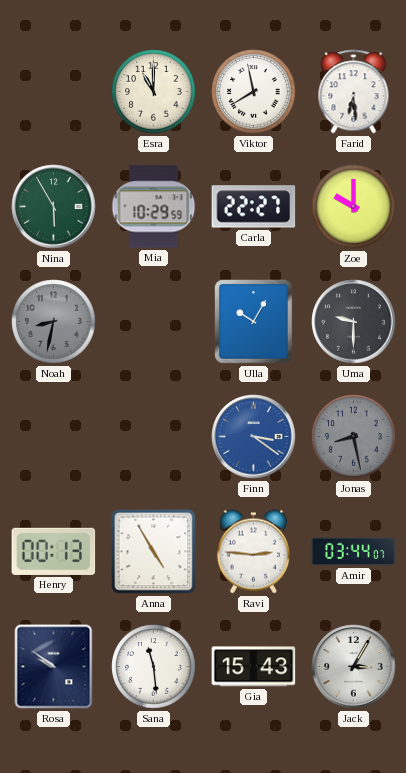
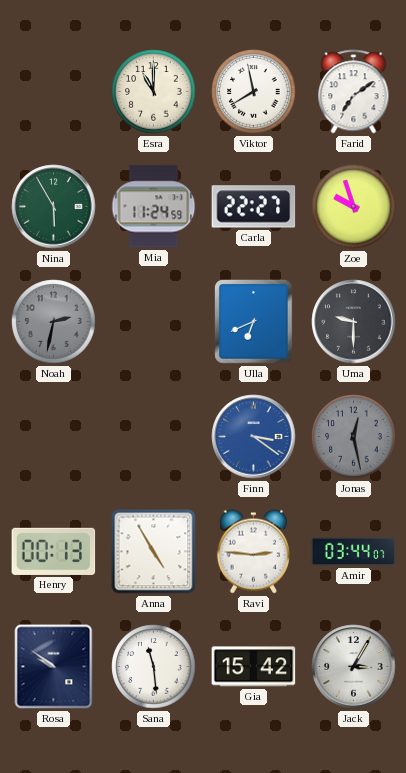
Farid: 6:29 -> 7:09
Mia: 10:29 -> 11:24
Zoe: 10:00 -> 9:57
Noah: 8:32 -> 2:32
Ulla: 10:05 -> 6:41
Jonas: 8:28 -> 12:28
Gia: 15:43 -> 15:42
